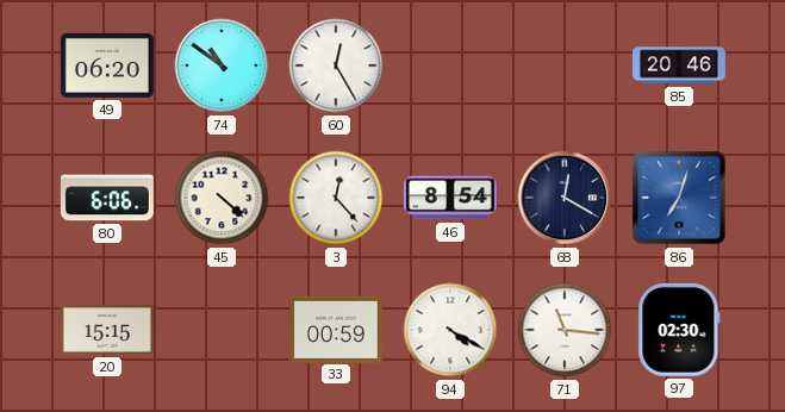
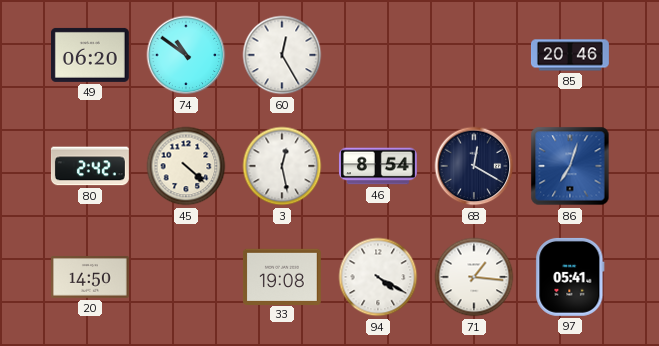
80: 6:06 -> 2:42
3: 12:23 -> 12:28
20: 15:15 -> 14:50
33: 00:59 -> 19:08
71: 11:16 -> 1:16
97: 02:30 -> 05:41
